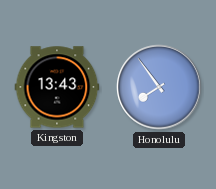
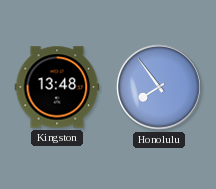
Kingston: 13:43 -> 13:48
